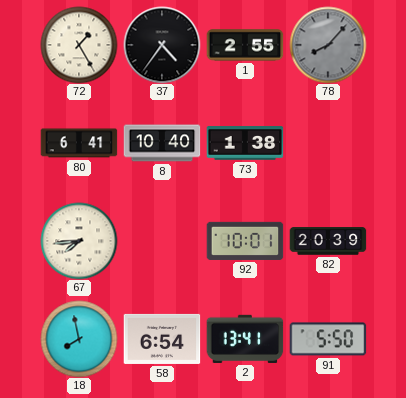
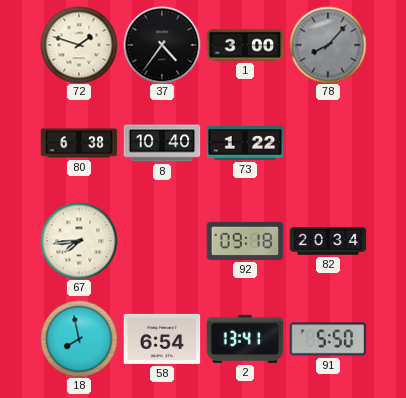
72: 1:25 -> 1:48
1: 2:55 -> 3:00
80: 6:41 -> 6:38
73: 1:38 -> 1:22
92: 10:01 -> 09:18
82: 20:39 -> 20:34
